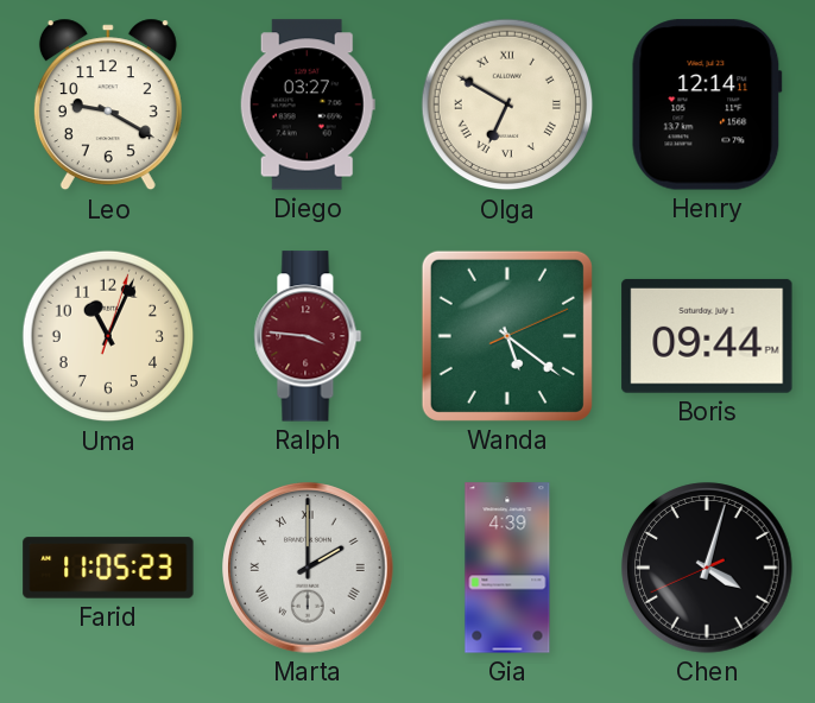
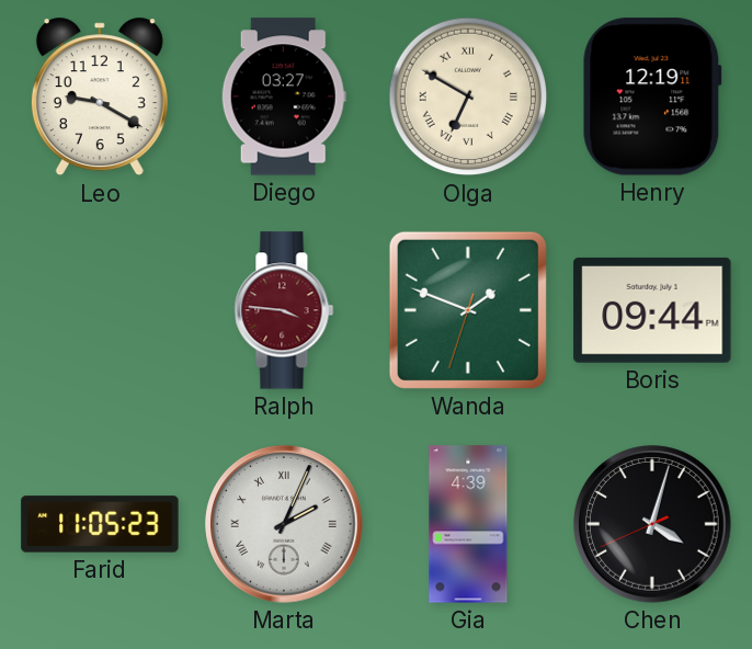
Henry: 12:14 -> 12:19
Uma: 11:04 -> none
Wanda: 5:21 -> 1:48
Marta: 2:00 -> 2:04
